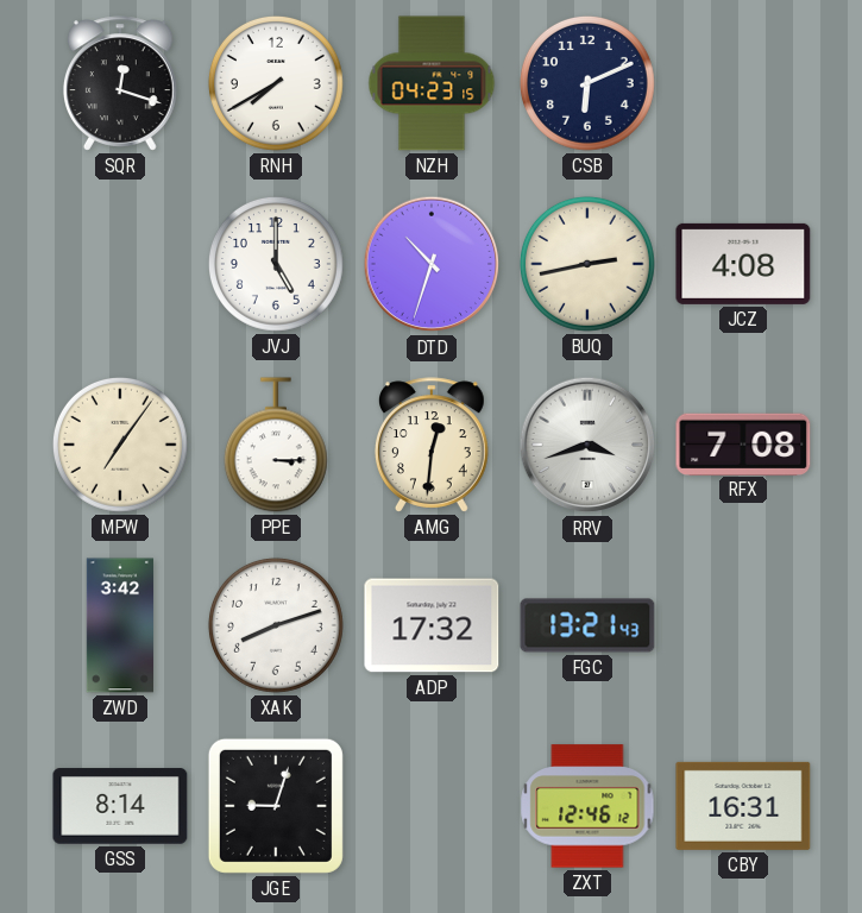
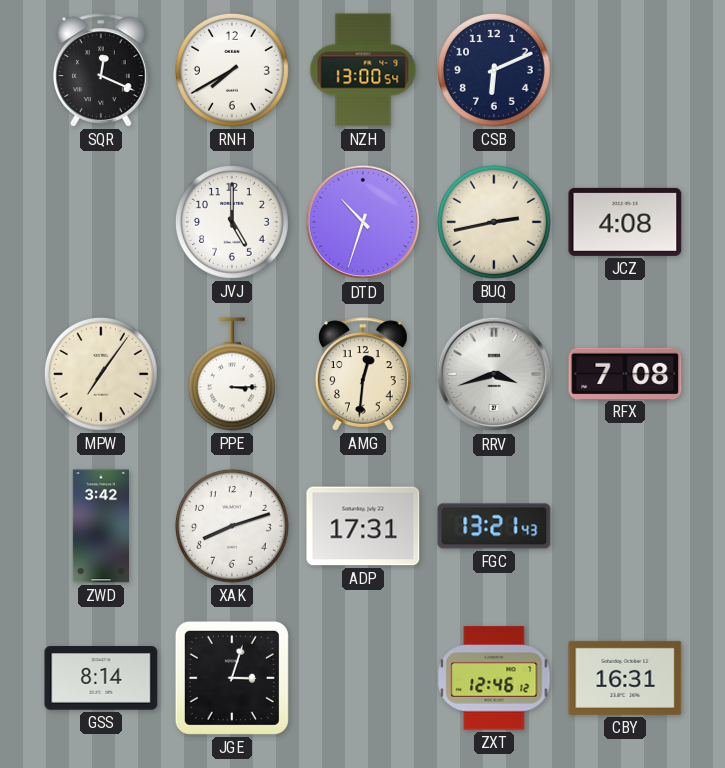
SQR: 12:18 -> 12:19
NZH: 04:23 -> 13:00
ADP: 17:32 -> 17:31
JGE: 9:03 -> 3:03
